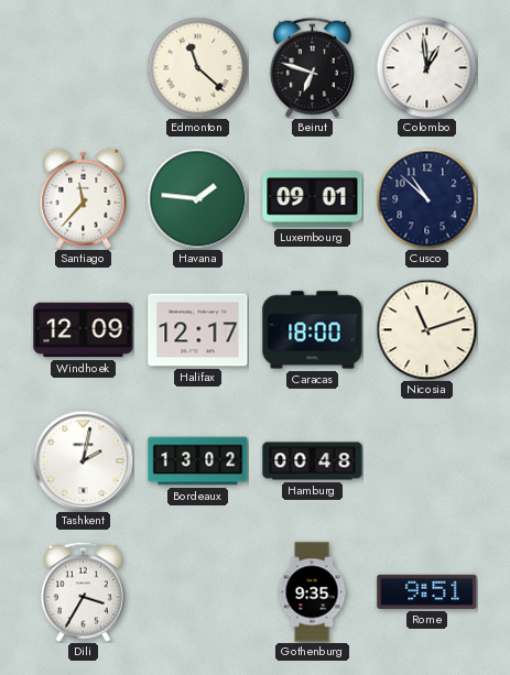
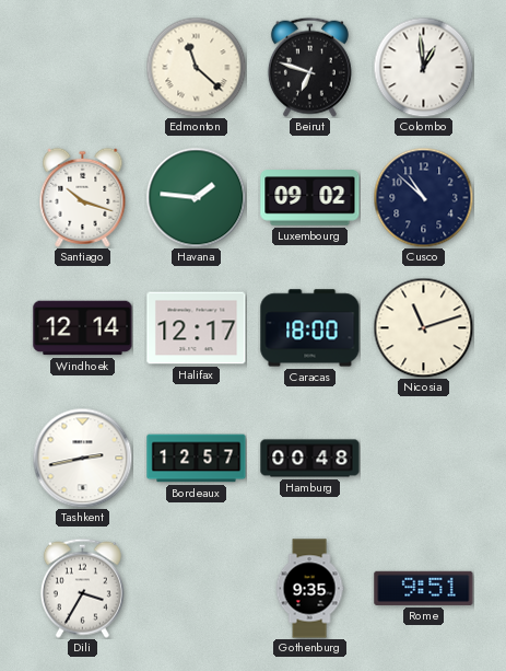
Santiago: 11:37 -> 10:18
Luxembourg: 09:01 -> 09:02
Windhoek: 12:09 -> 12:14
Tashkent: 2:02 -> 2:43
Bordeaux: 13:02 -> 12:57
